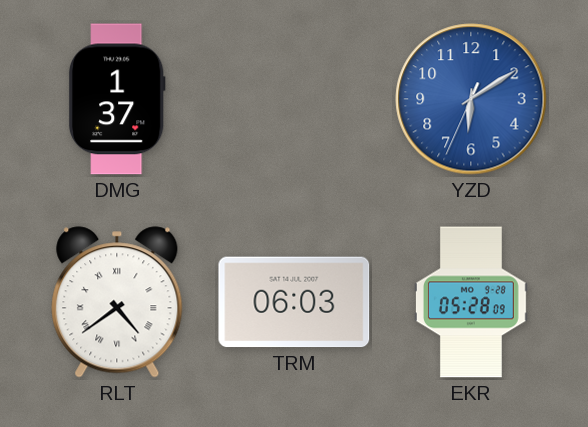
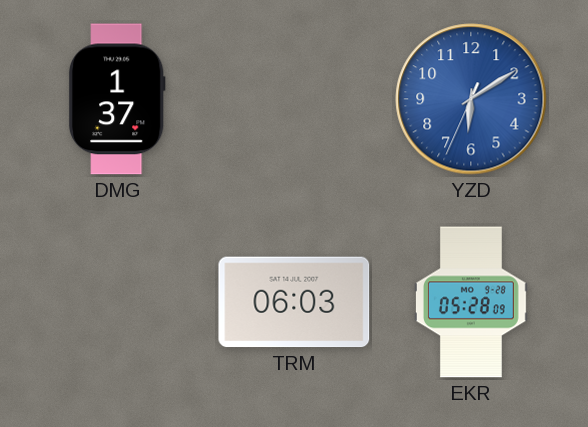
RLT: 4:39 -> none
